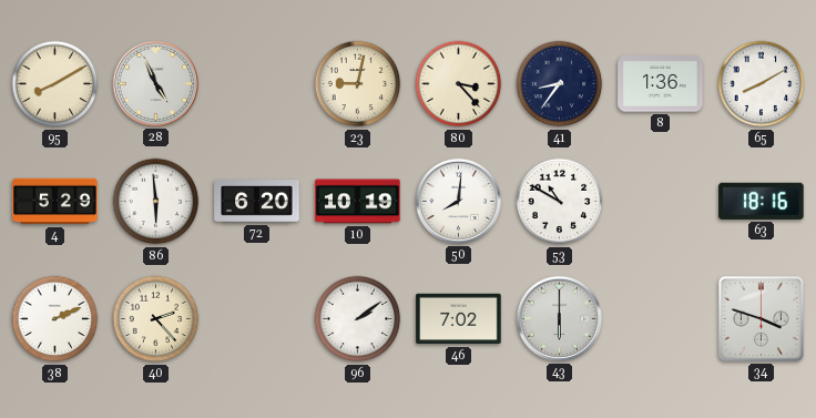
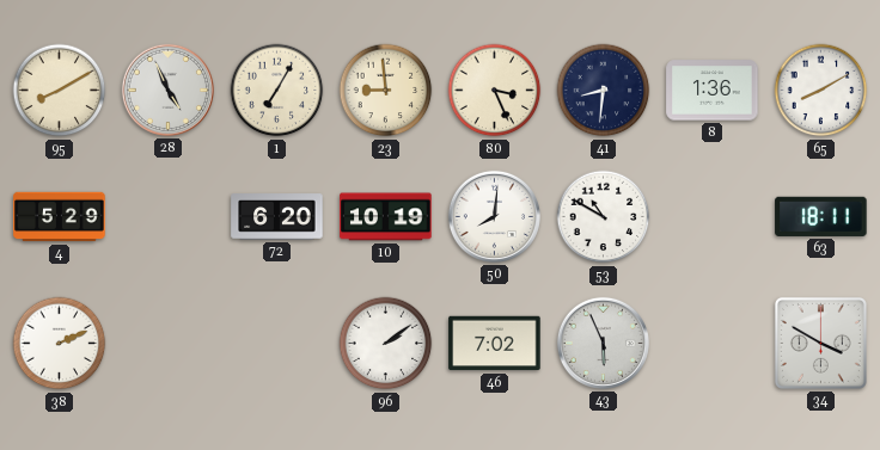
1: none -> 7:05
23: 9:02 -> 8:59
80: 3:23 -> 3:26
41: 8:36 -> 8:31
86: 5:59 -> none
63: 18:16 -> 18:11
40: 2:23 -> none
43: 6:00 -> 5:56
34: 3:48 -> 3:50
